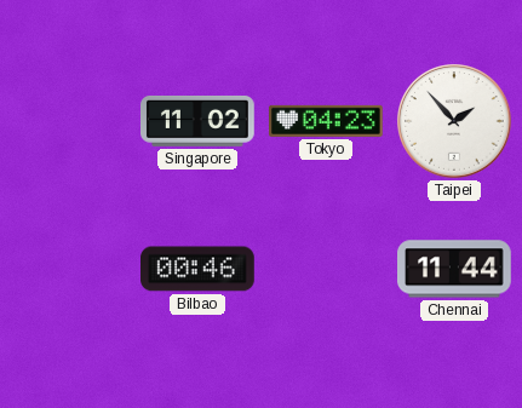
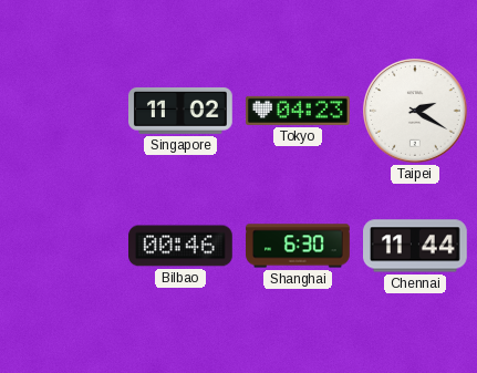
Taipei: 1:53 -> 2:20
Shanghai: none -> 6:30
